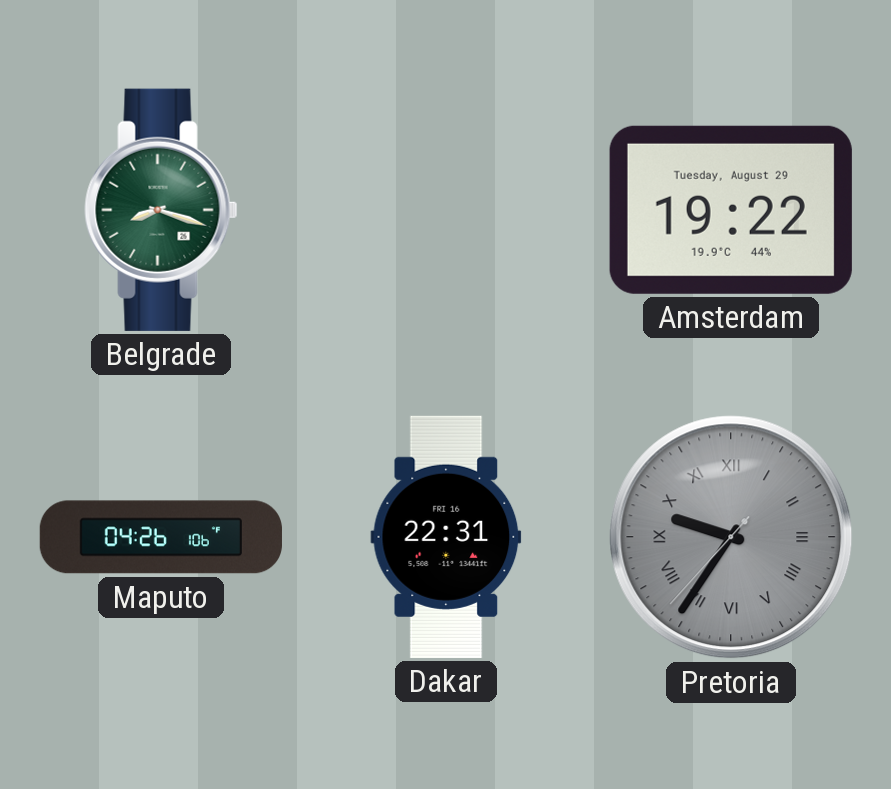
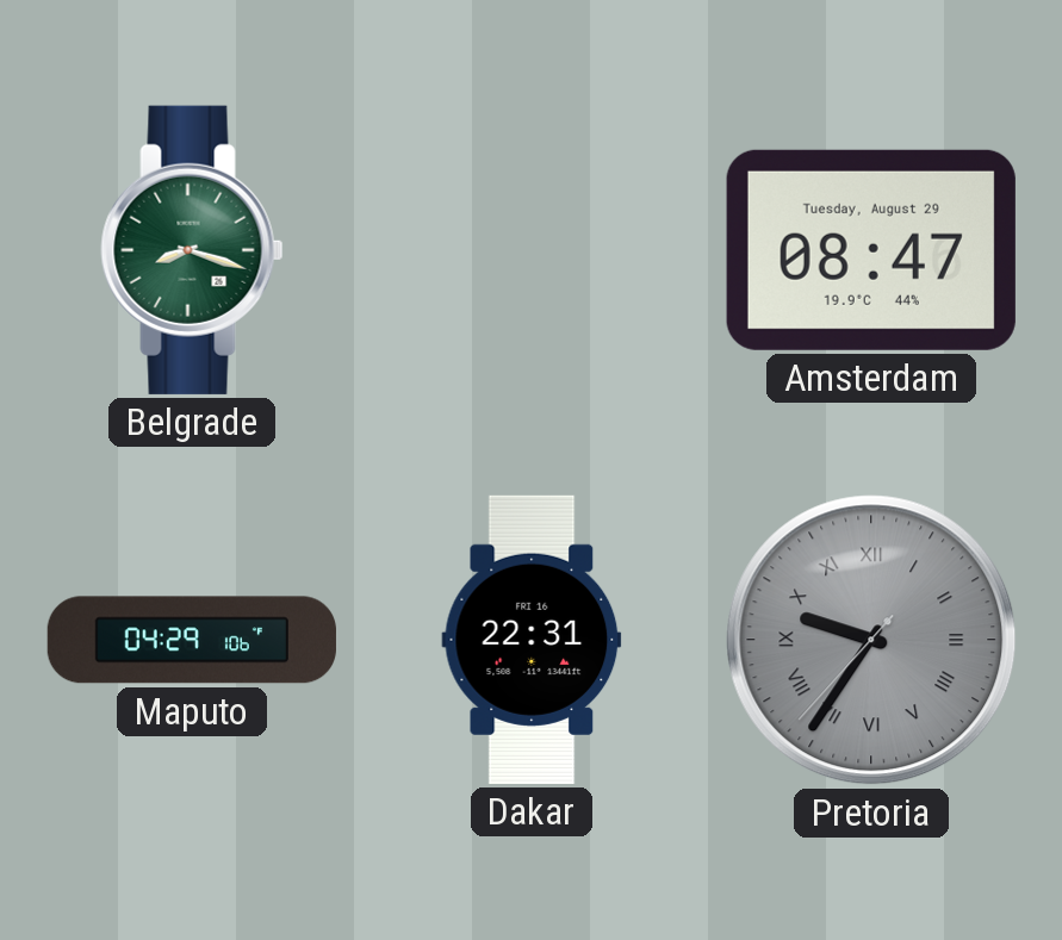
Amsterdam: 19:22 -> 08:47
Maputo: 04:26 -> 04:29
